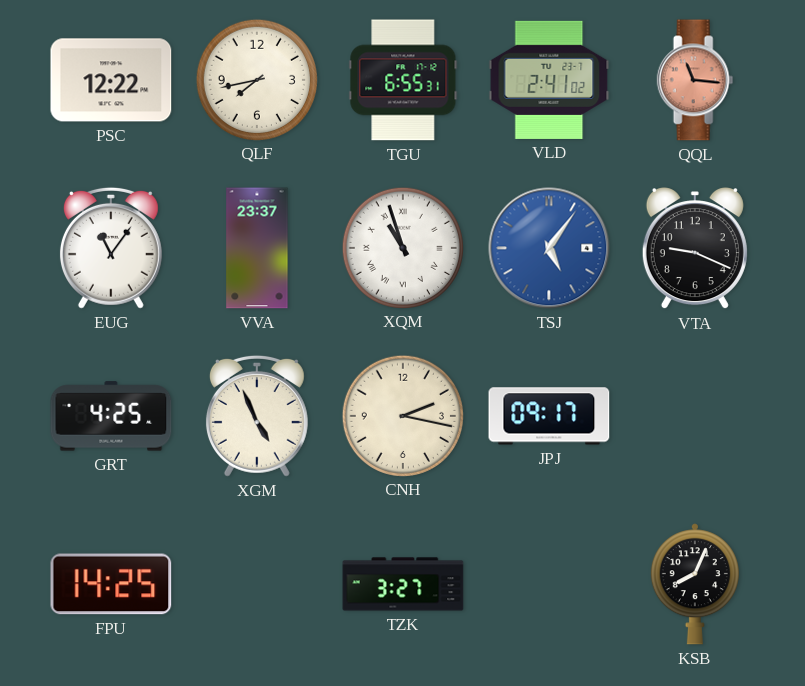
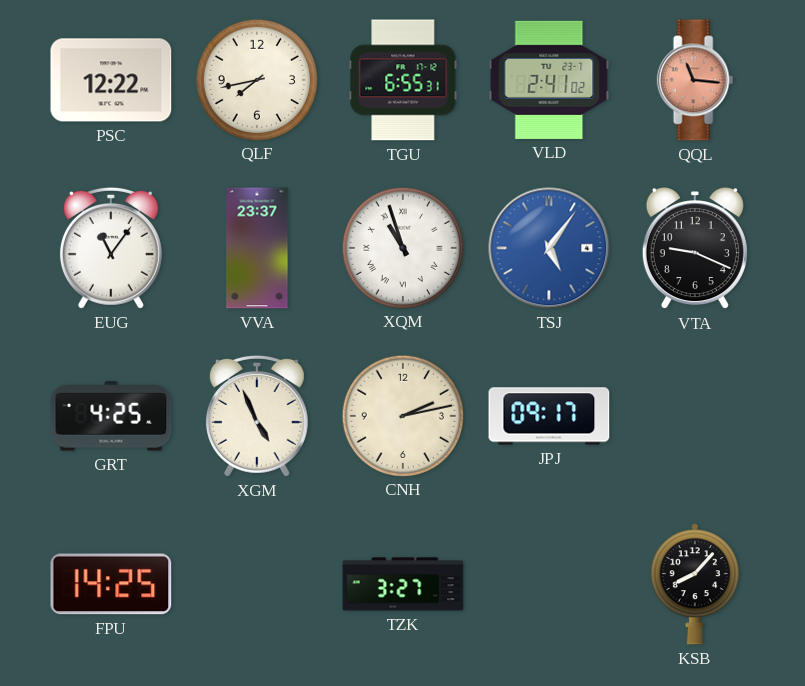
CNH: 2:17 -> 2:13
KSB: 8:04 -> 8:07
